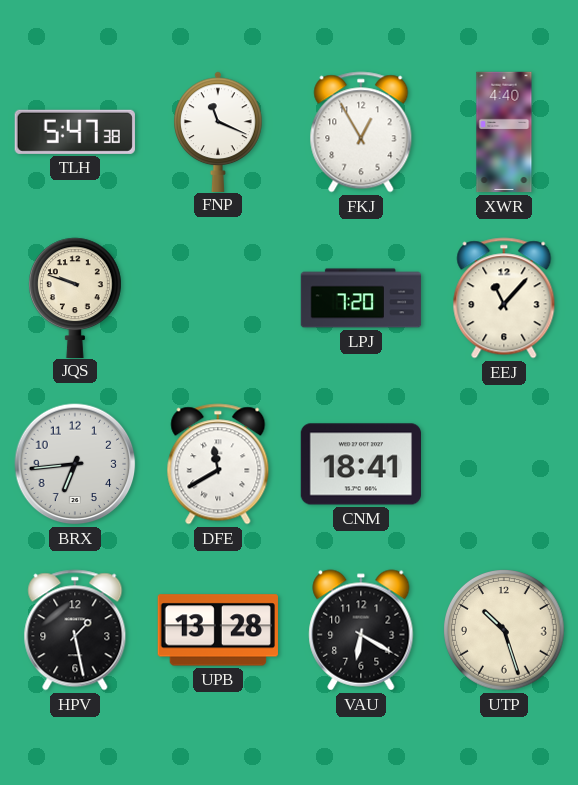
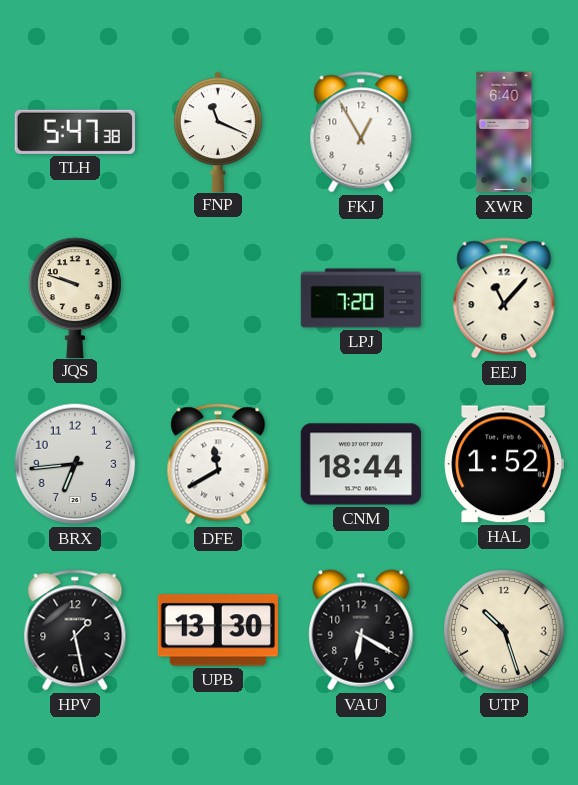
XWR: 4:40 -> 6:40
CNM: 18:41 -> 18:44
HAL: none -> 1:52
UPB: 13:28 -> 13:30
